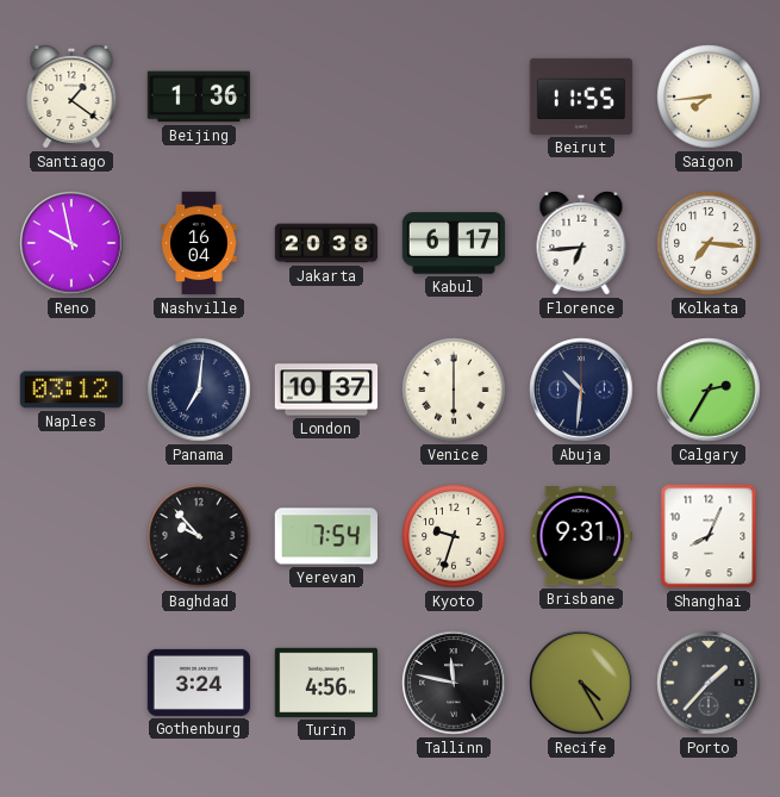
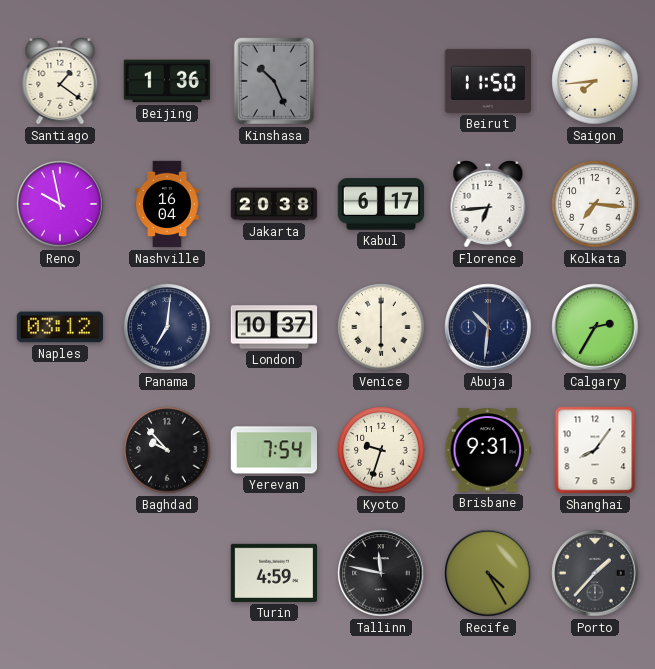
Kinshasa: none -> 10:26
Beirut: 11:55 -> 11:50
Shanghai: 8:04 -> 8:06
Gothenburg: 3:24 -> none
Turin: 4:56 -> 4:59
